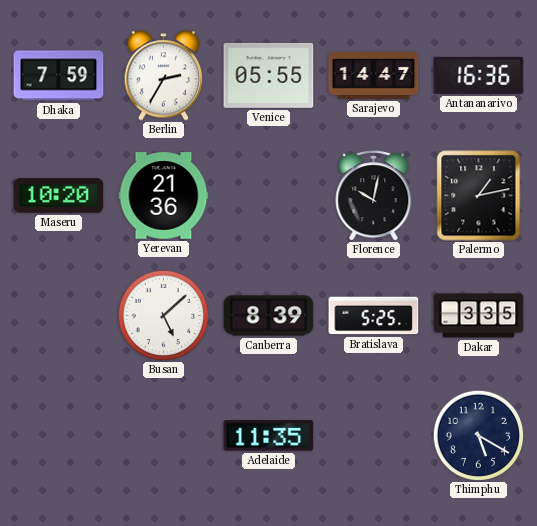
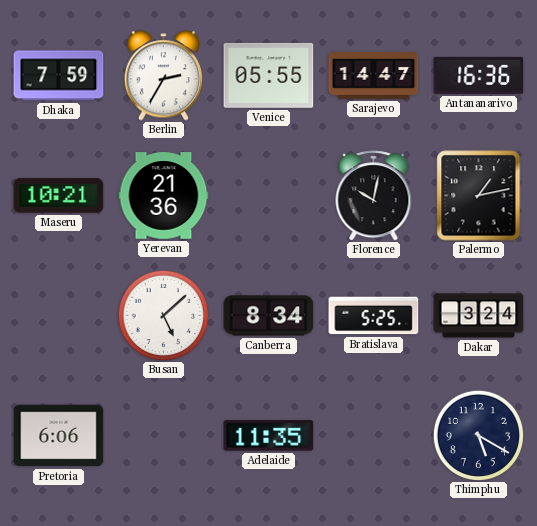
Maseru: 10:20 -> 10:21
Canberra: 8:39 -> 8:34
Dakar: 3:35 -> 3:24
Pretoria: none -> 6:06
